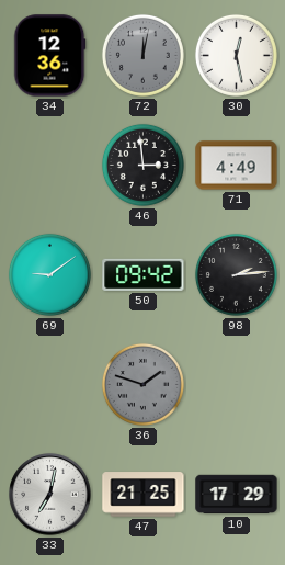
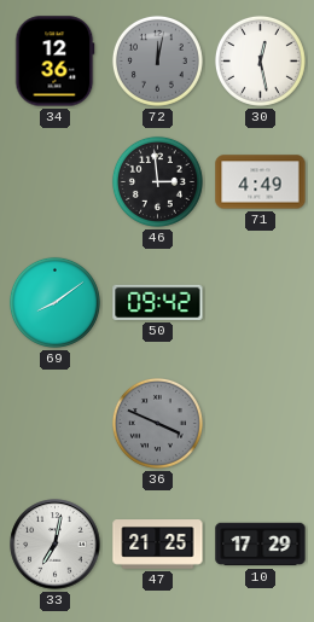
69: 9:09 -> 8:09
98: 2:14 -> none
36: 1:48 -> 3:49
